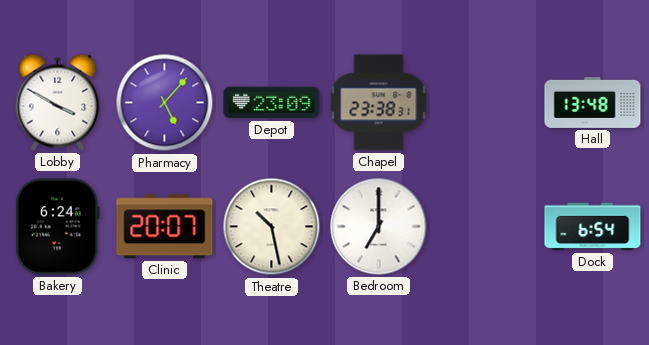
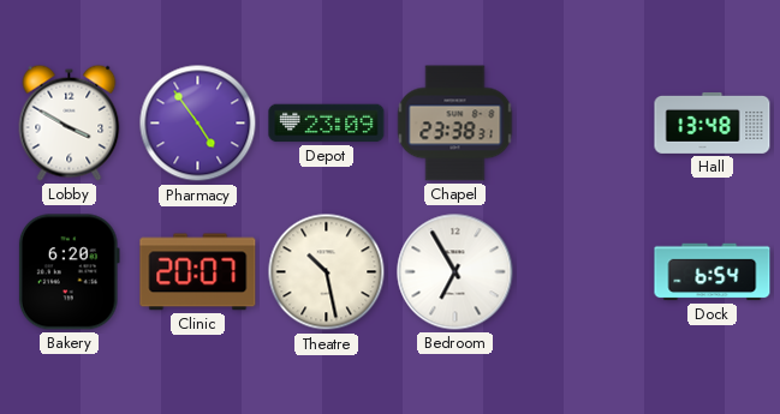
Pharmacy: 5:07 -> 4:54
Bakery: 6:24 -> 6:20
Bedroom: 7:00 -> 6:55
